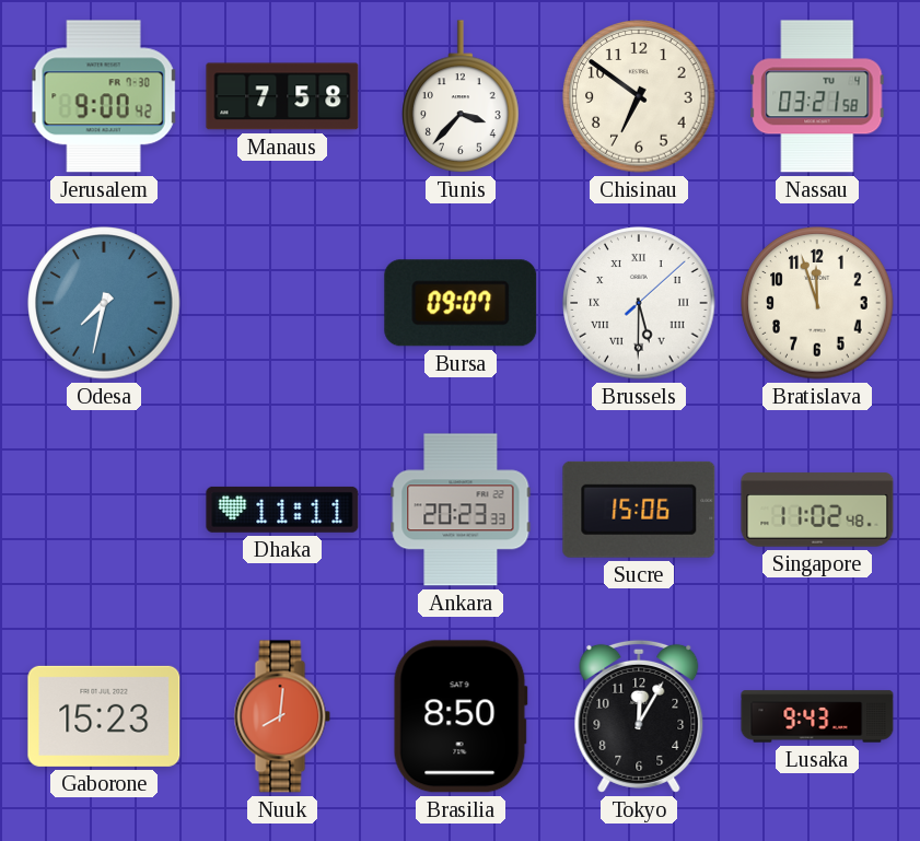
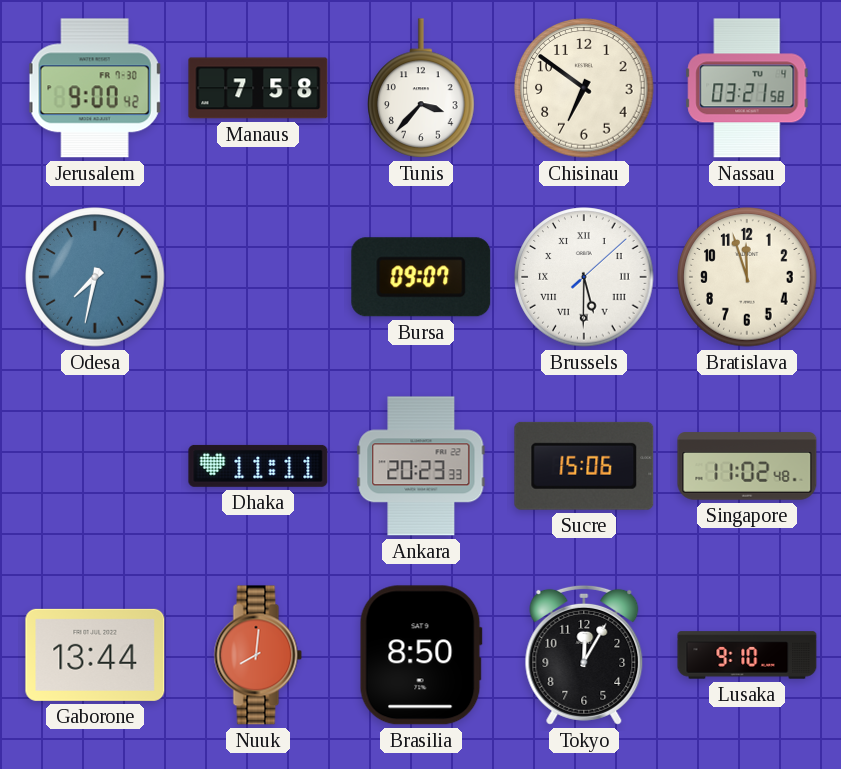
Gaborone: 15:23 -> 13:44
Lusaka: 9:43 -> 9:10
